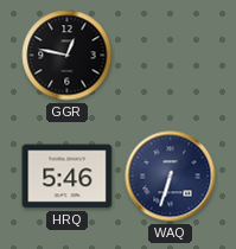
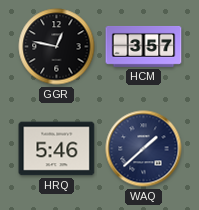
HCM: none -> 3:57
WAQ: 6:33 -> 1:38
